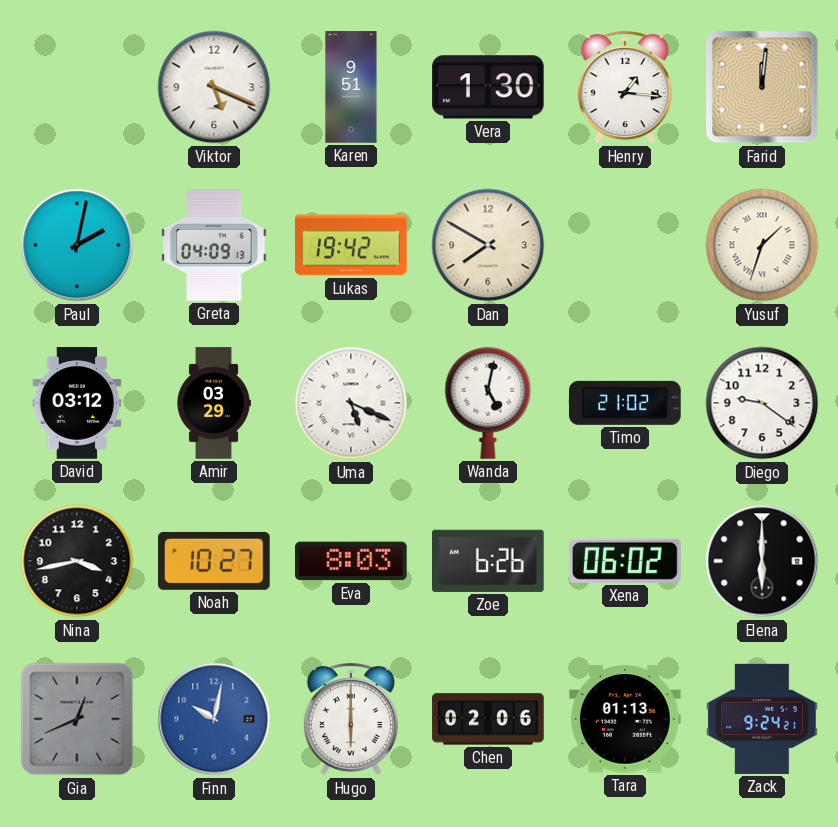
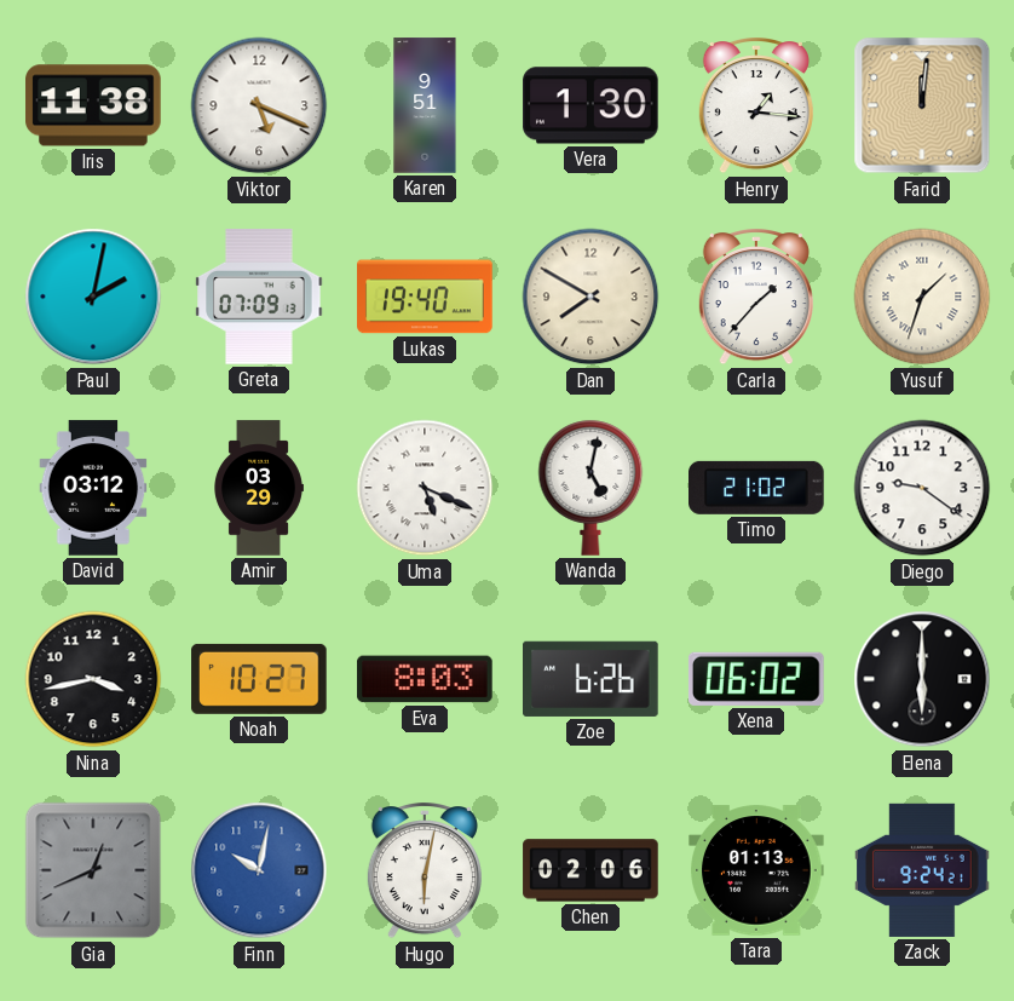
Iris: none -> 11:38
Greta: 04:09 -> 07:09
Lukas: 19:42 -> 19:40
Carla: none -> 1:37
Hugo: 6:00 -> 6:02
